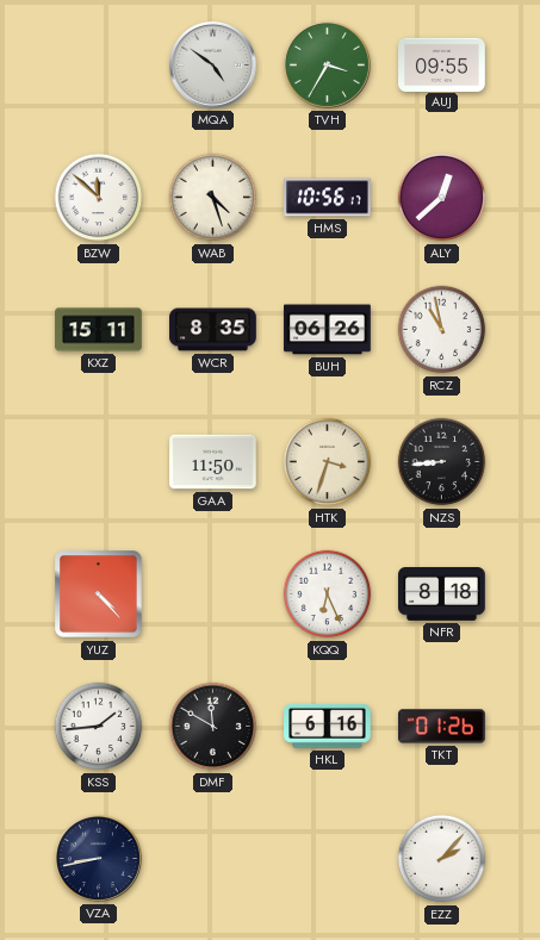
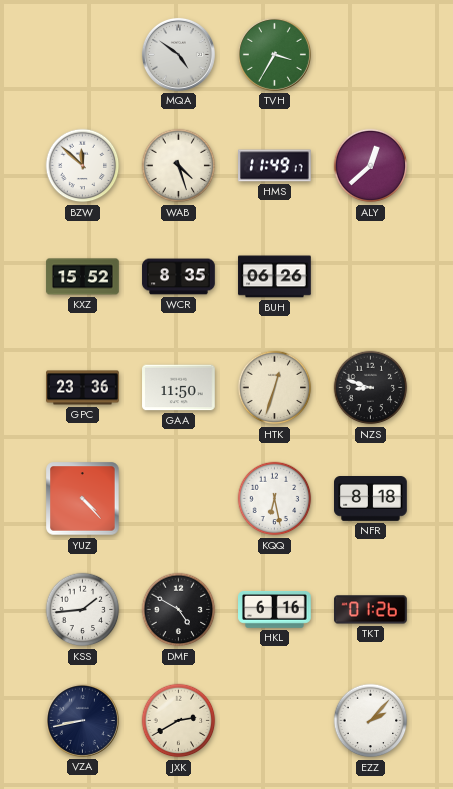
AUJ: 09:55 -> none
HMS: 10:56 -> 11:49
KXZ: 15:11 -> 15:52
RCZ: 10:58 -> none
GPC: none -> 23:36
HTK: 3:33 -> 12:33
NZS: 8:44 -> 8:48
KQQ: 6:26 -> 6:28
DMF: 11:50 -> 4:50
JXK: none -> 2:40
